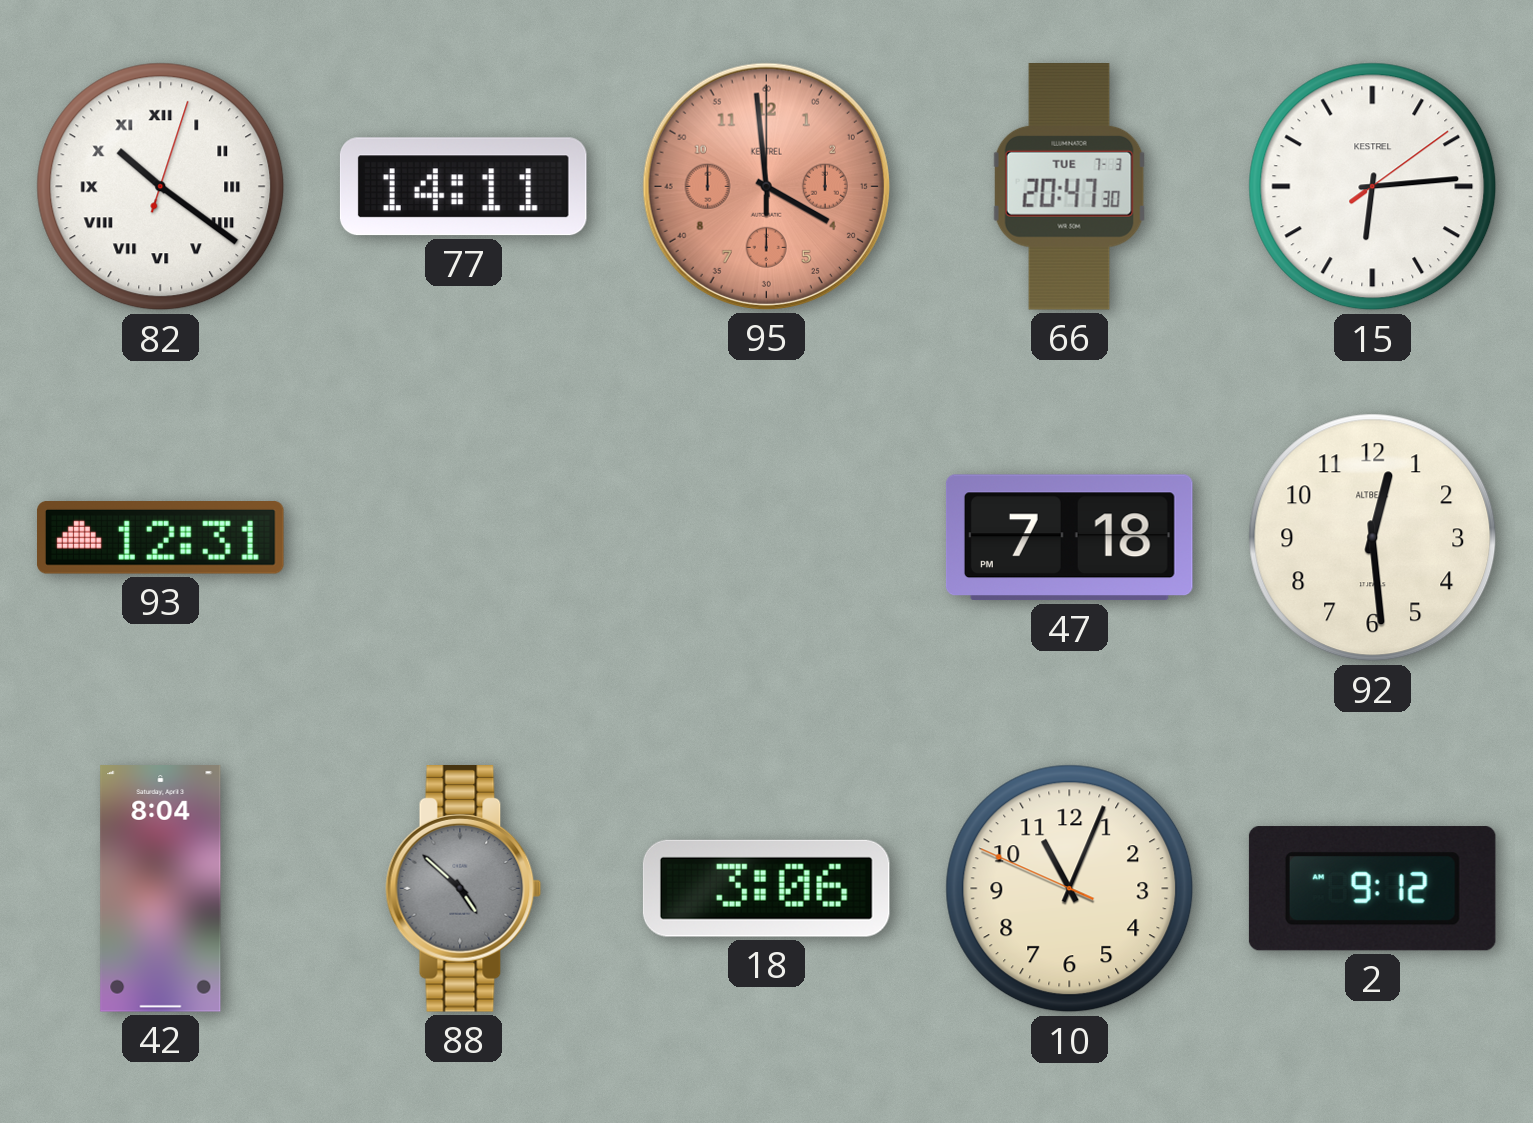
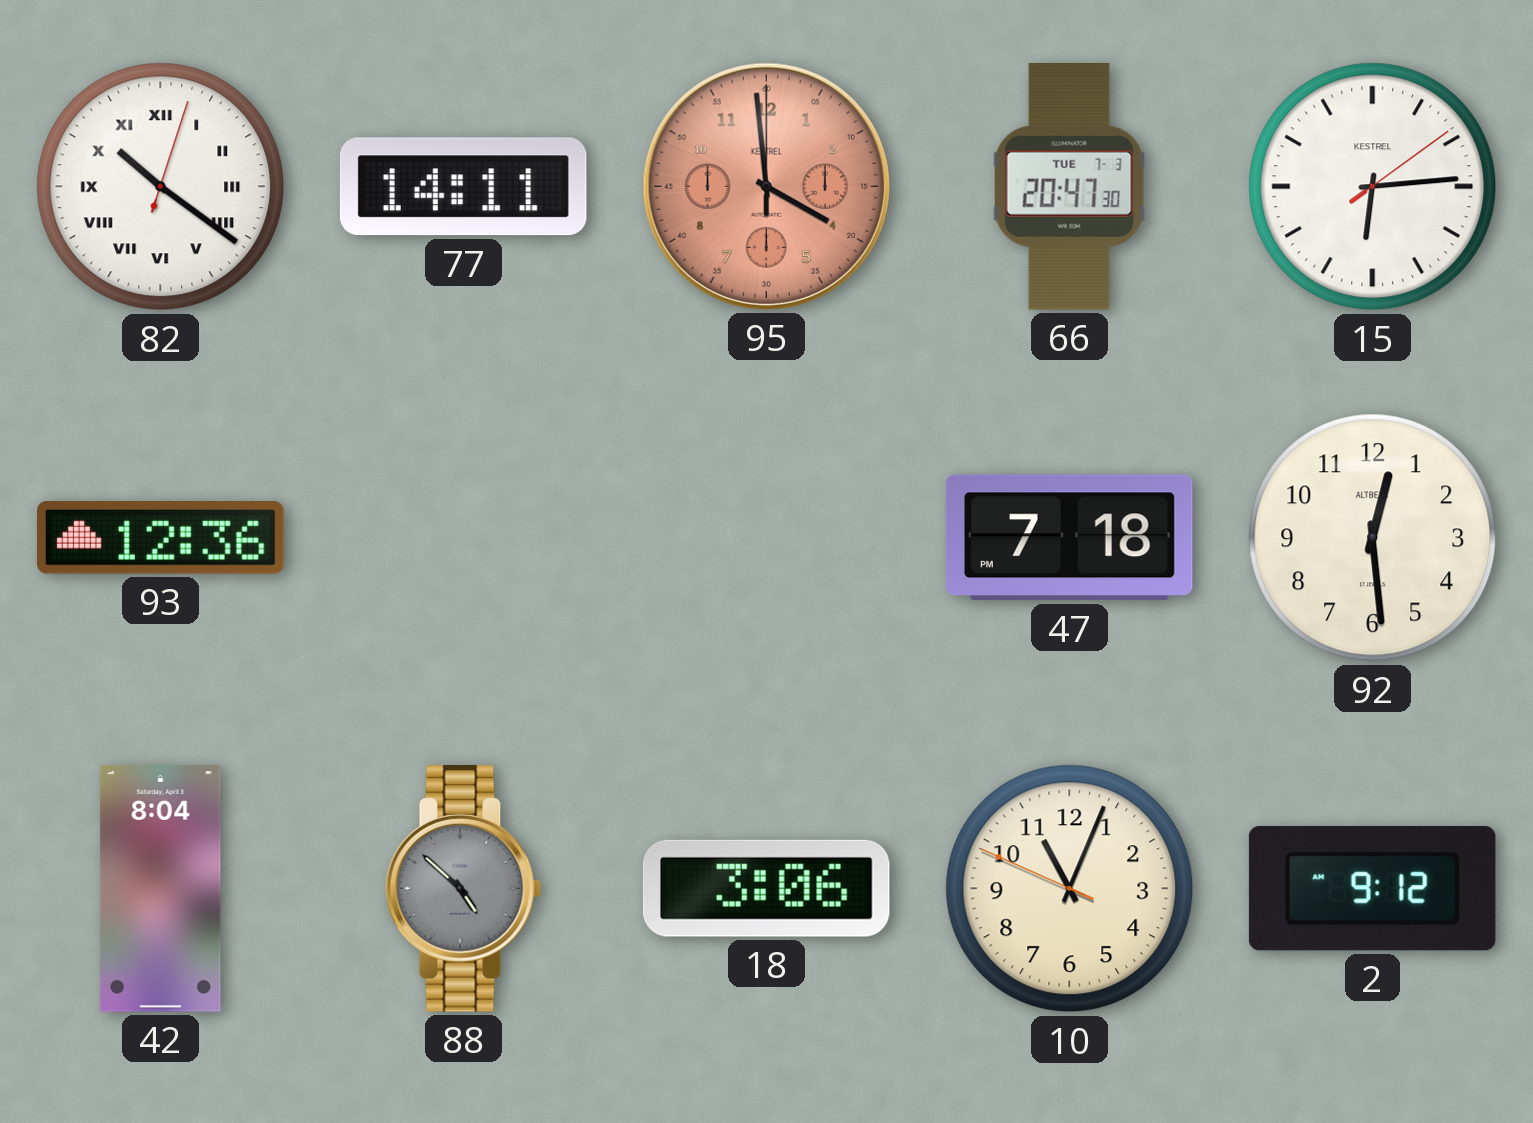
93: 12:31 -> 12:36
